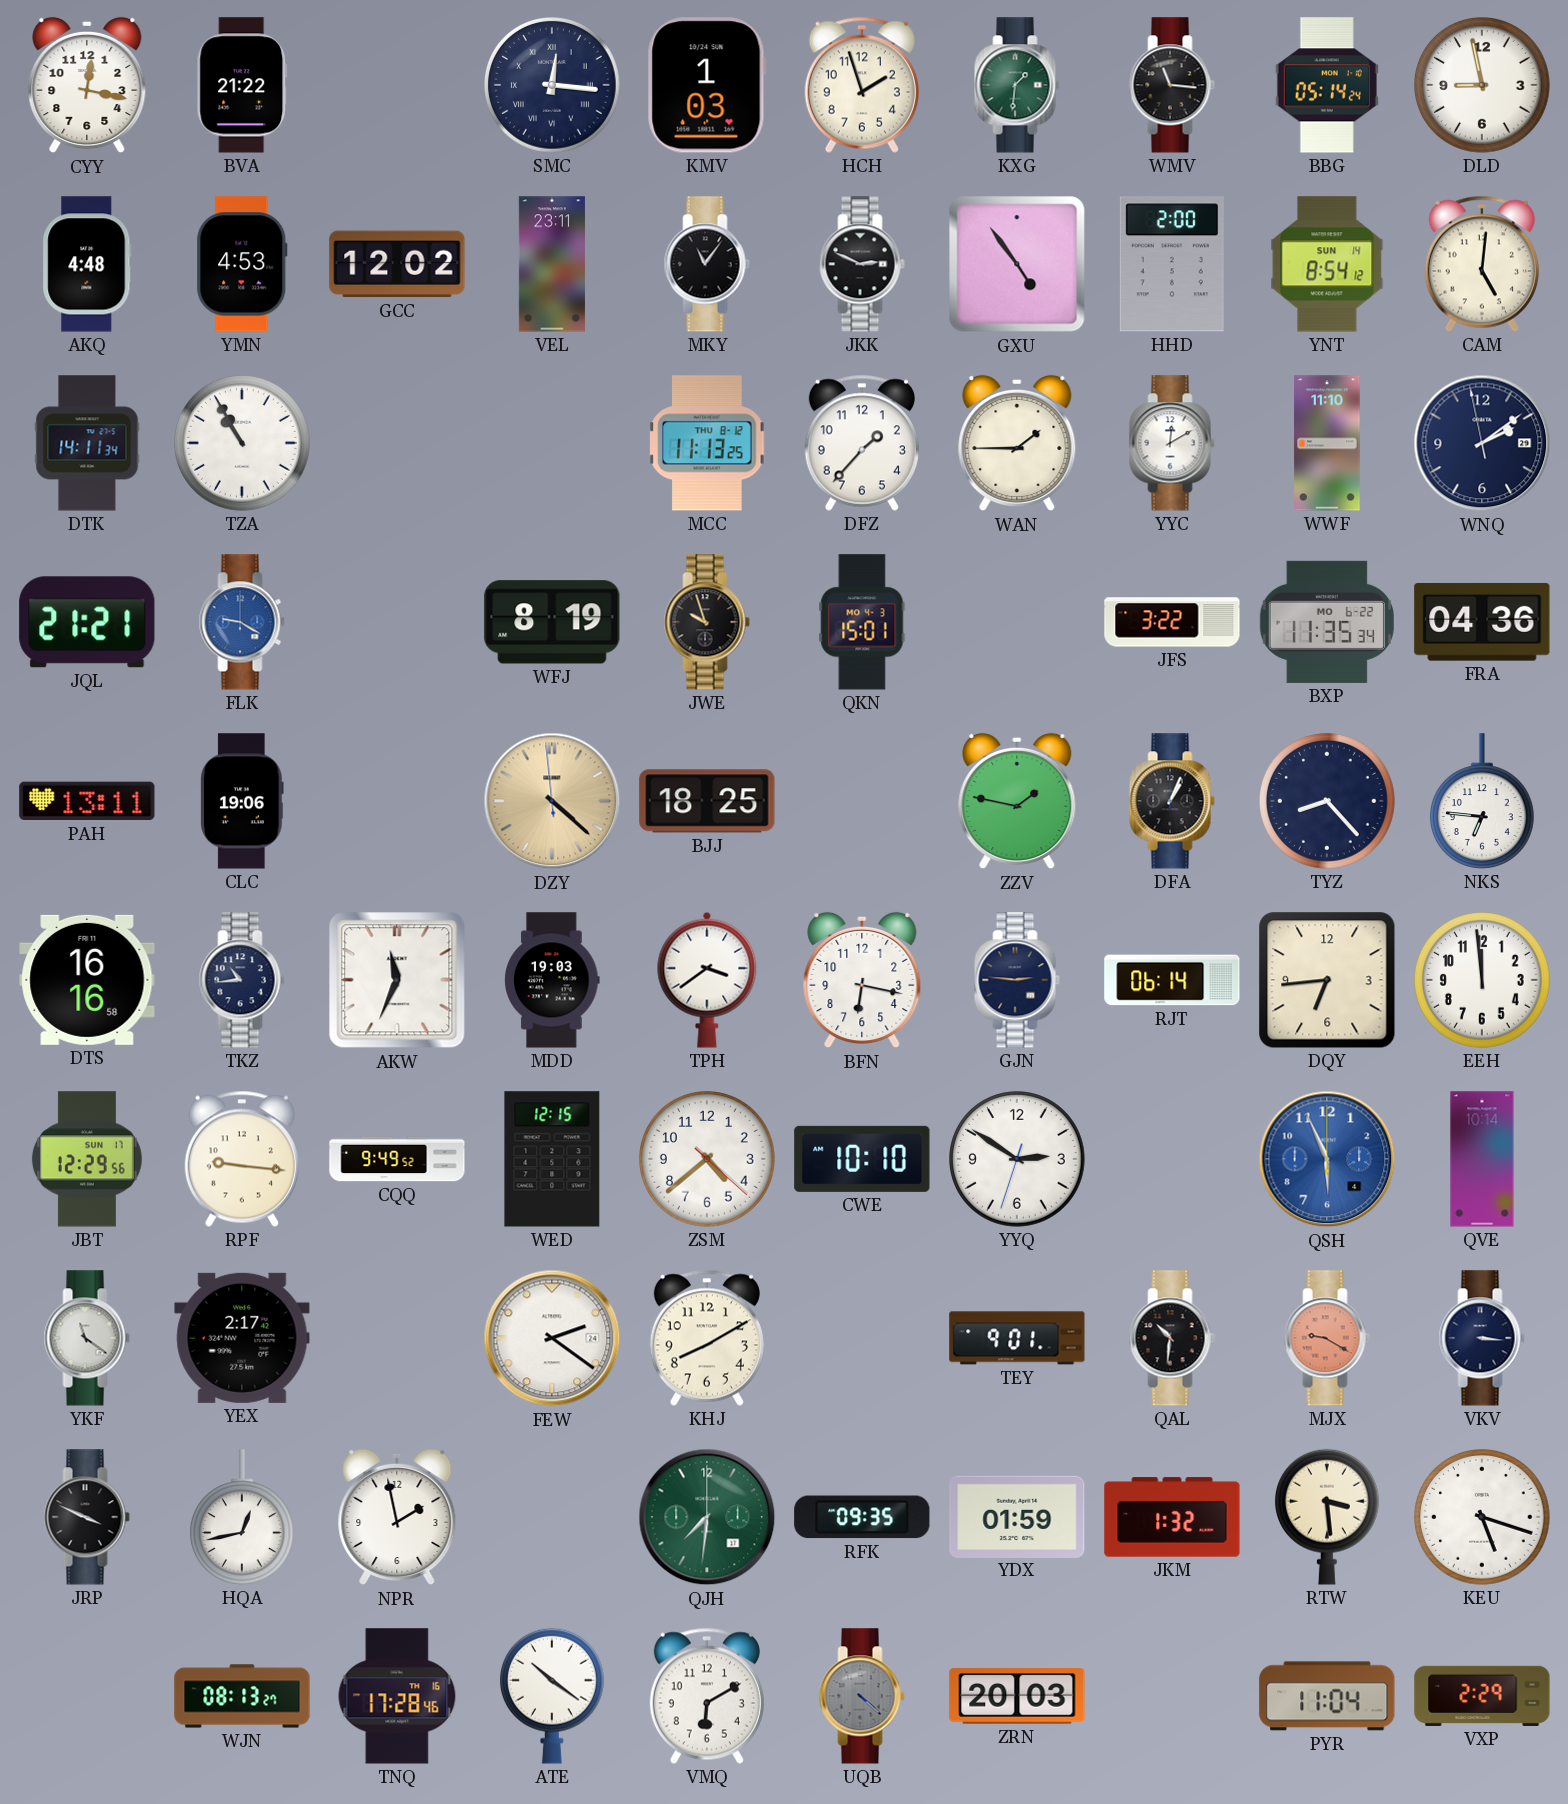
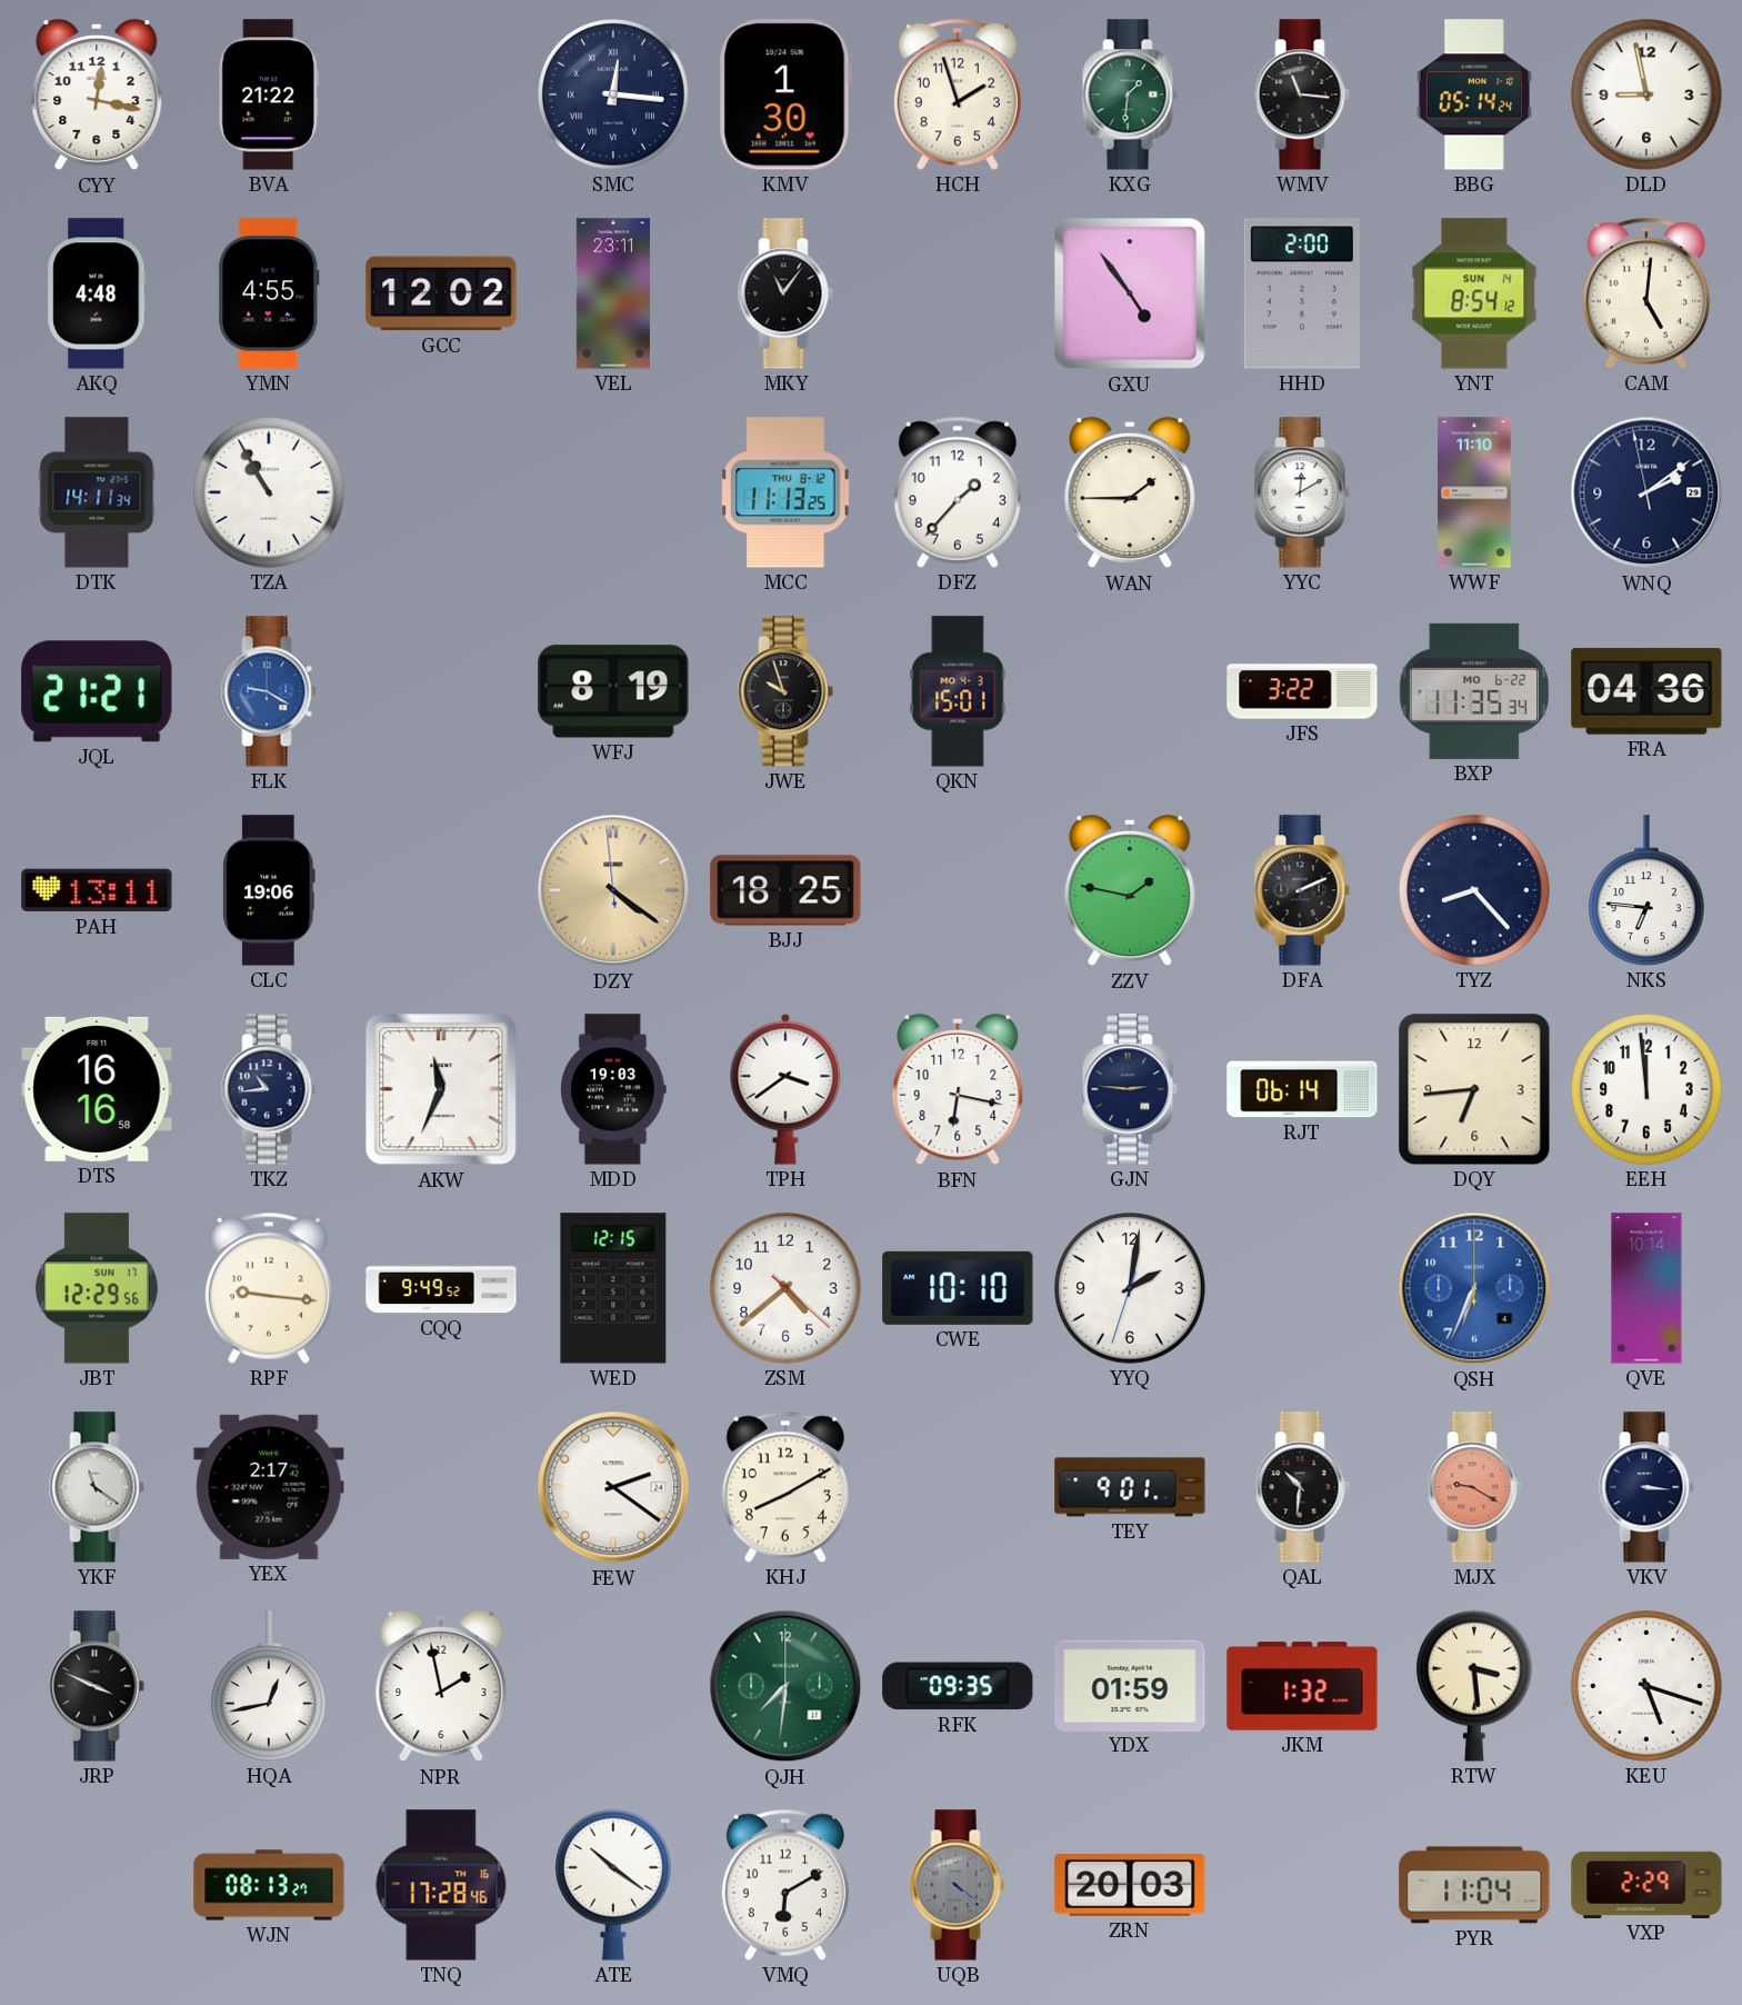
KMV: 1:03 -> 1:30
YMN: 4:53 -> 4:55
JKK: 2:49 -> none
DZY: 4:21 -> 4:20
DFA: 1:04 -> 2:11
YYQ: 2:50 -> 2:01
QSH: 5:56 -> 6:34
